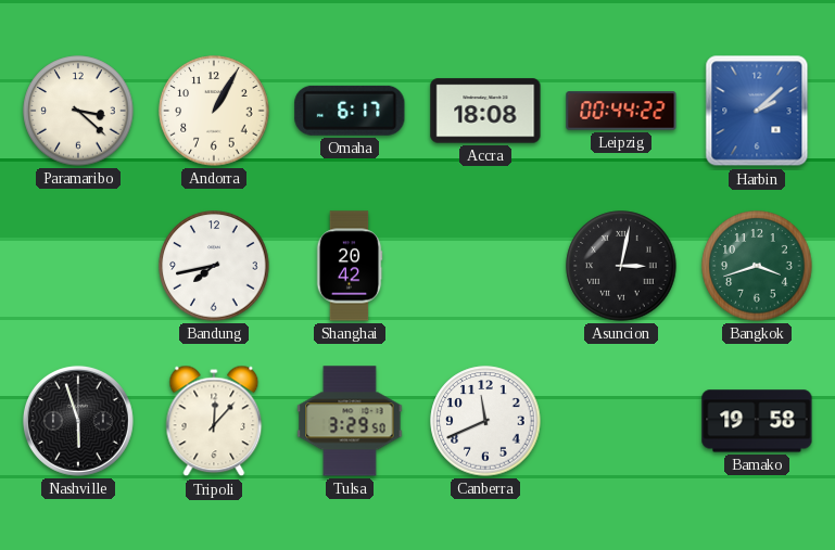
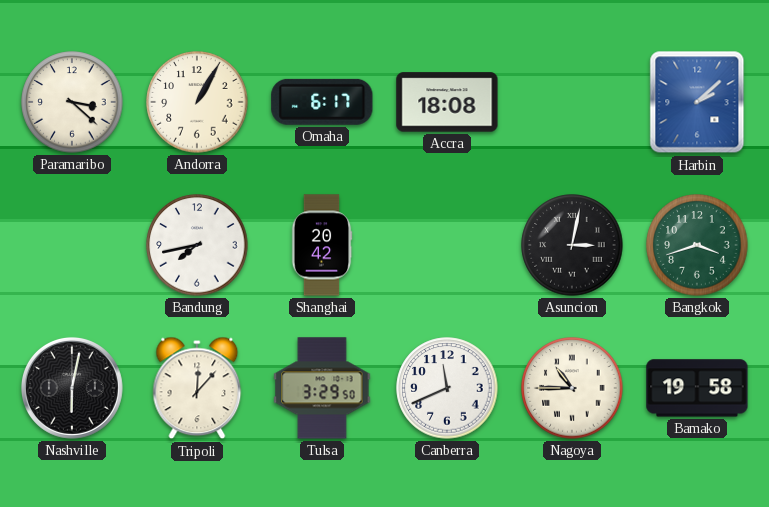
Leipzig: 00:44 -> none
Nashville: 5:57 -> 6:02
Nagoya: none -> 10:45
